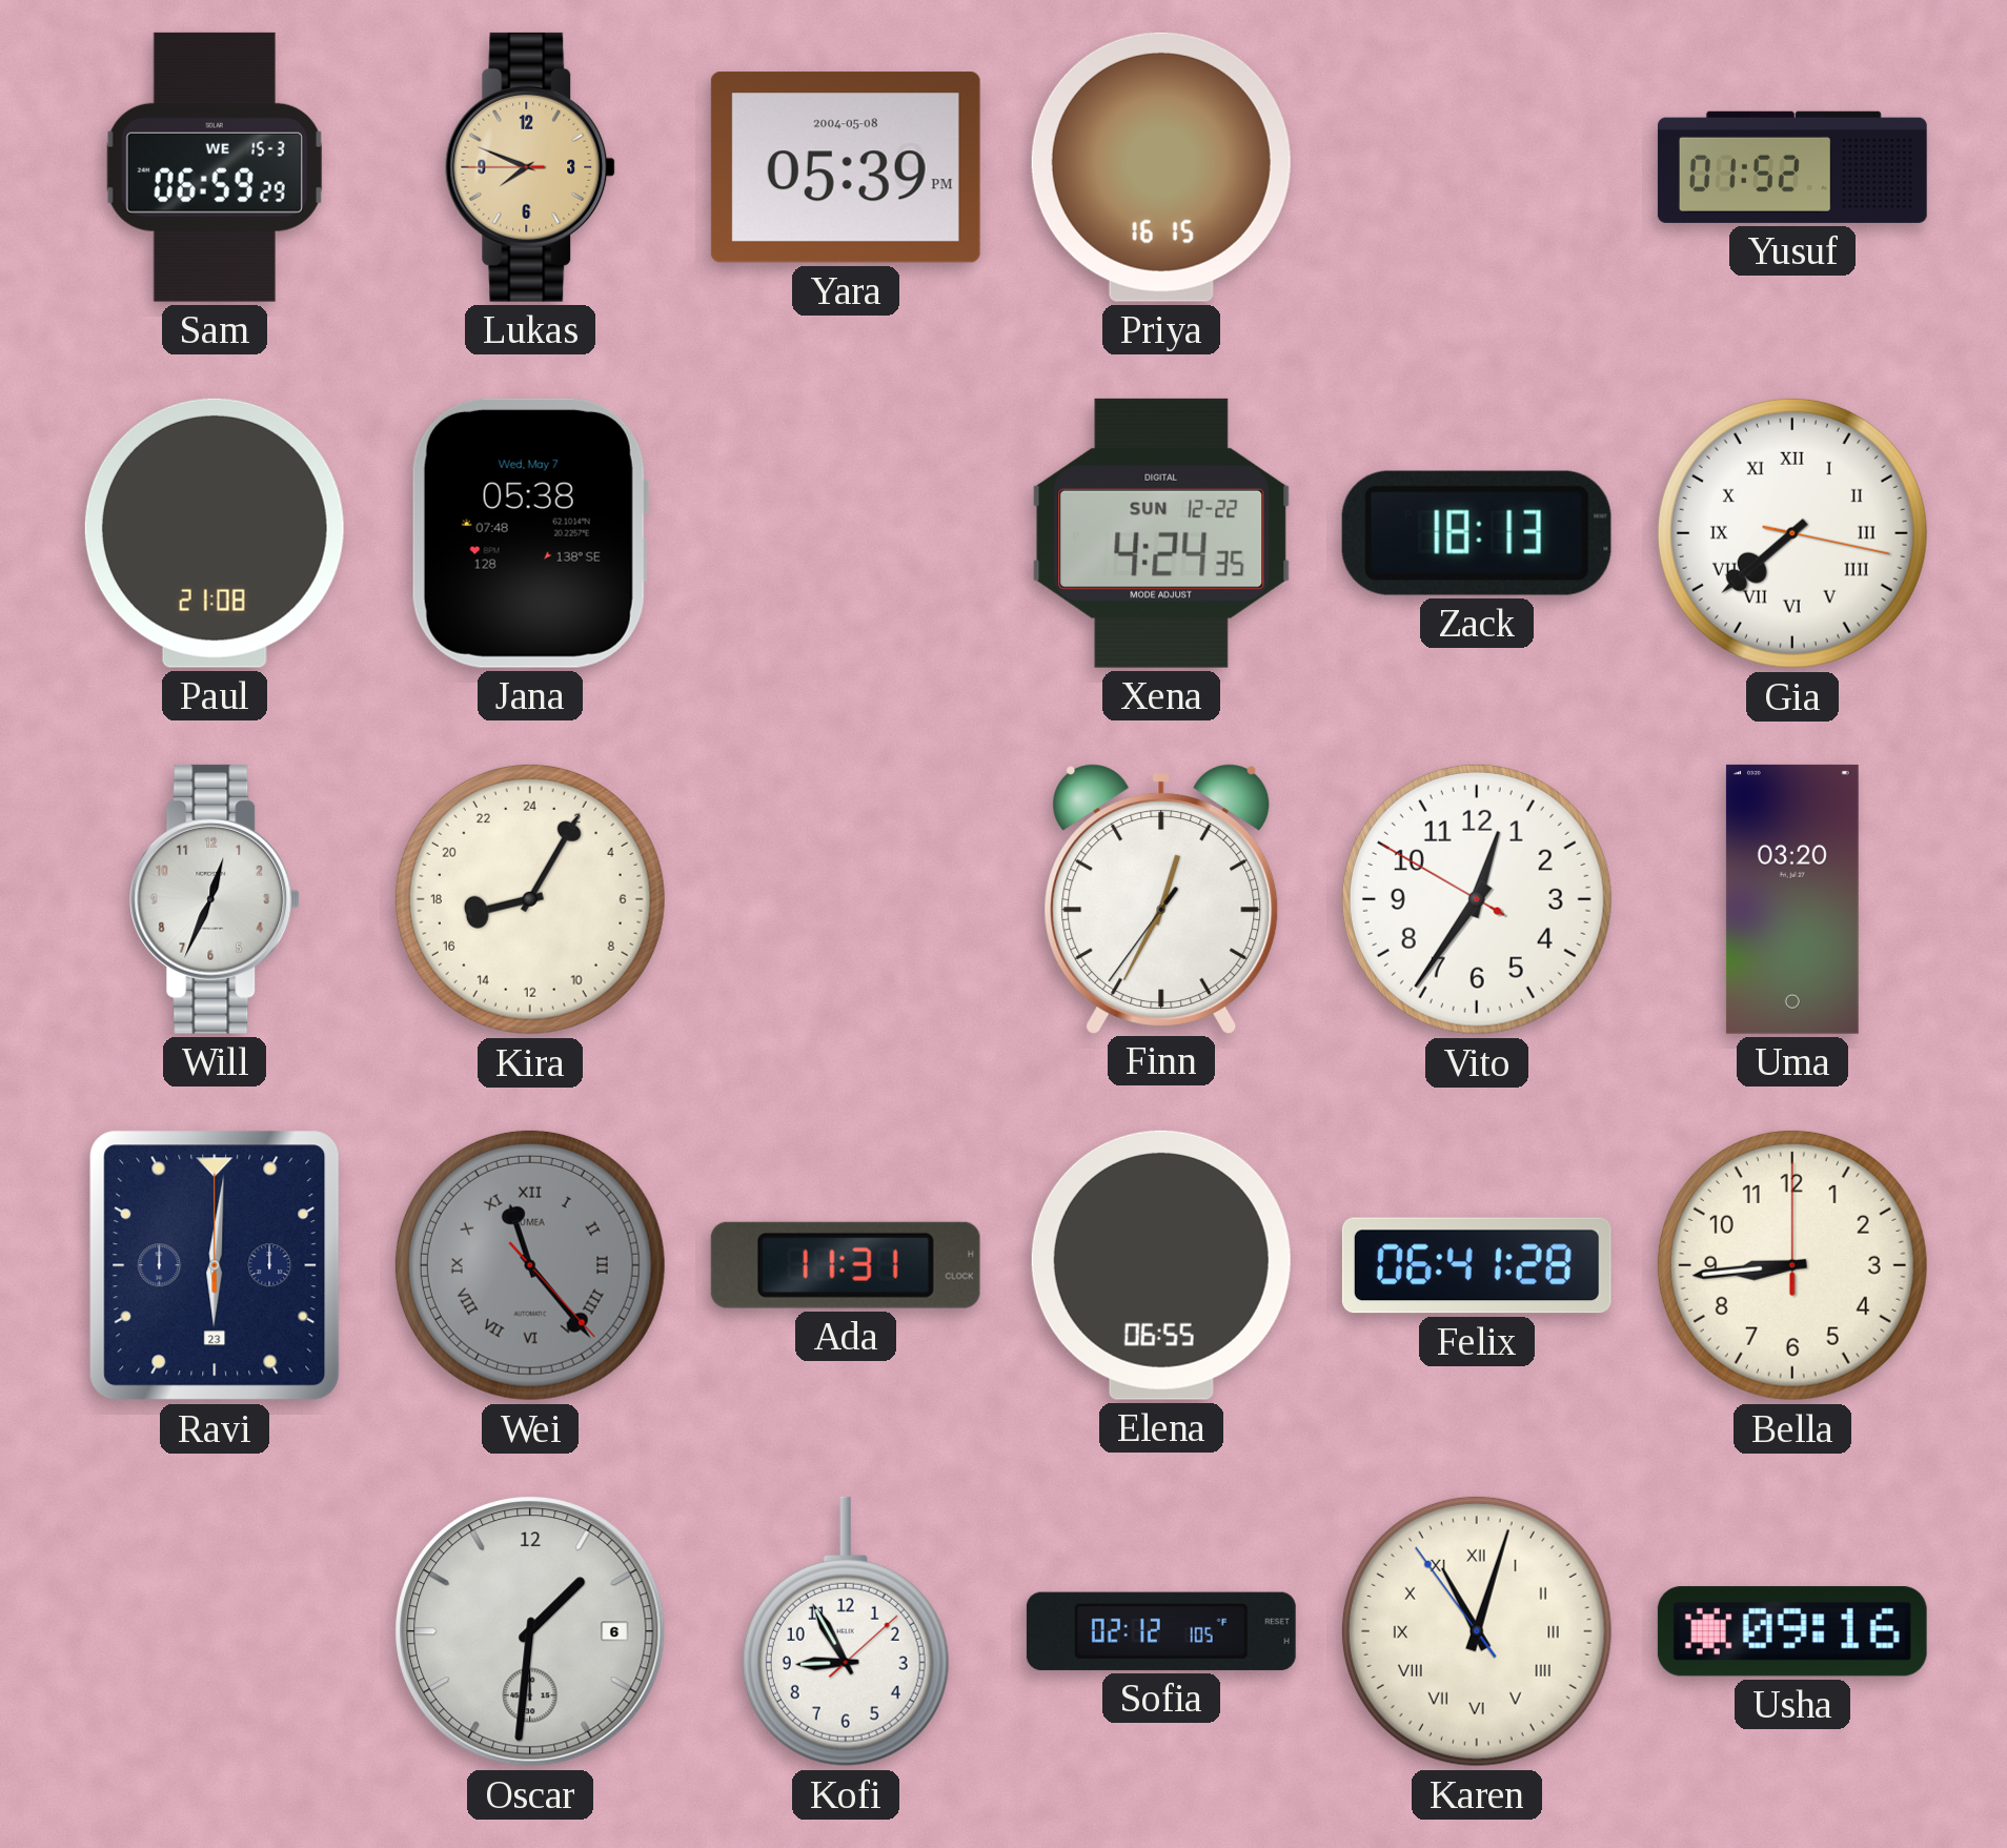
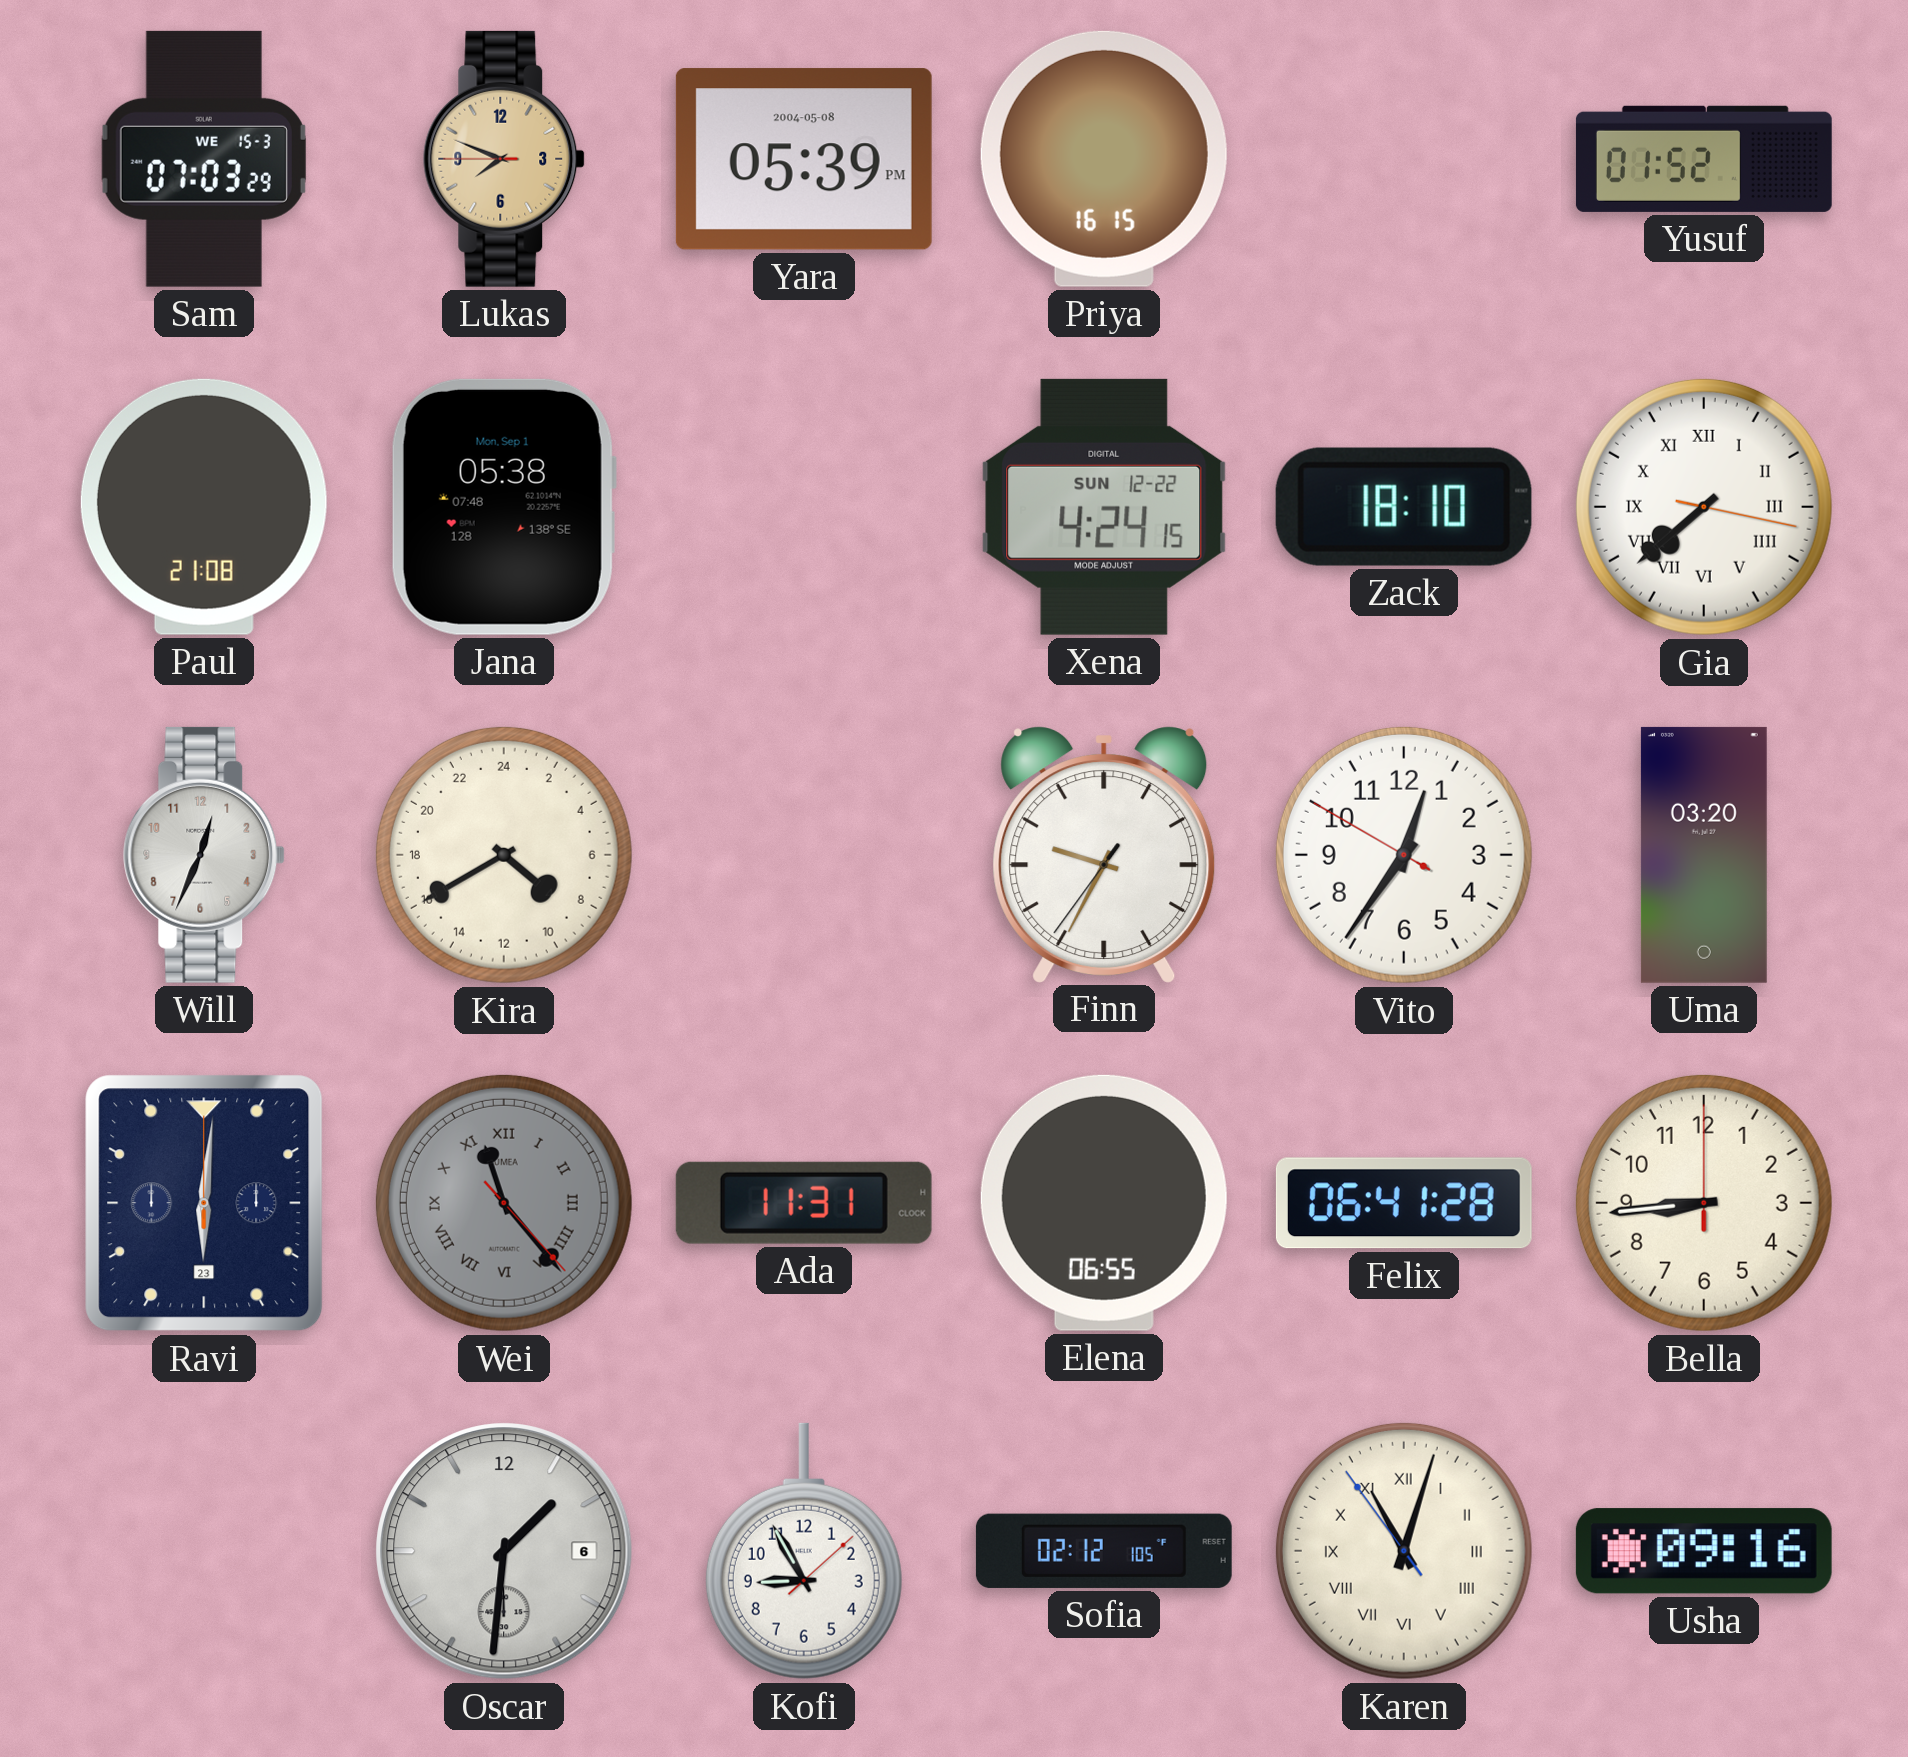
Sam: 06:59 -> 07:03
Jana date: Wed, May 7 -> Mon, Sep 1
Xena: 4:24:35 -> 4:24:15
Zack: 18:13 -> 18:10
Kira: 17:05 -> 8:40
Finn: 12:34 -> 9:34
